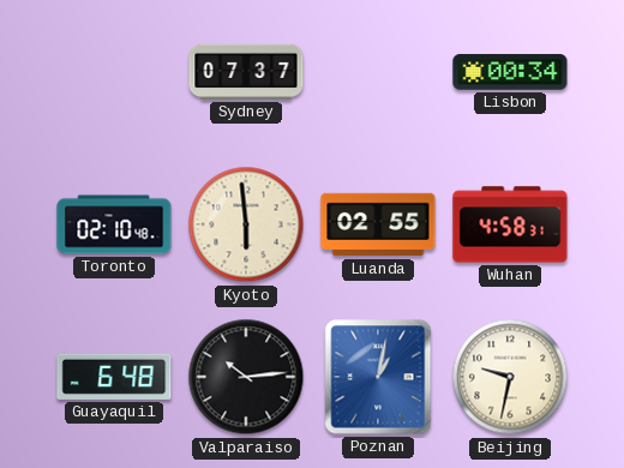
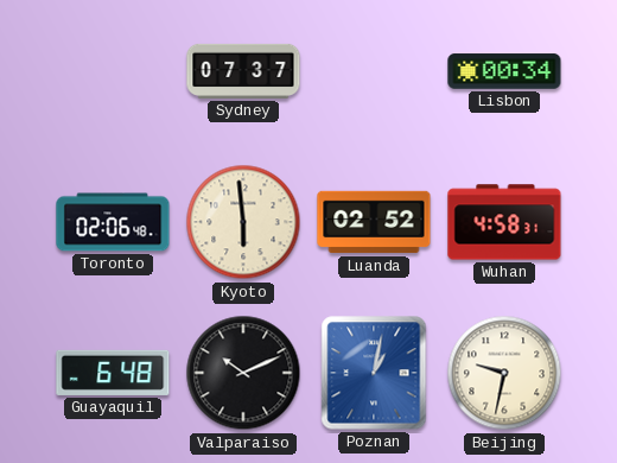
Toronto: 02:10 -> 02:06
Luanda: 02:55 -> 02:52
Valparaiso: 10:14 -> 10:11
